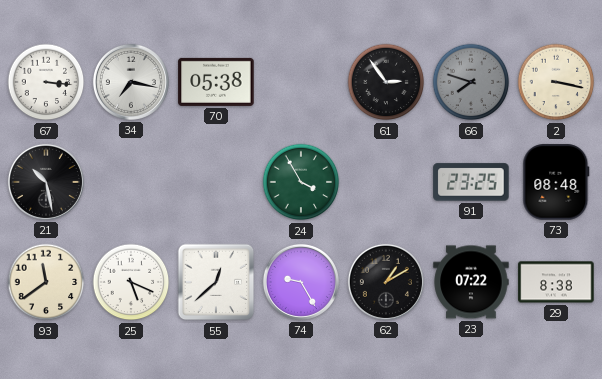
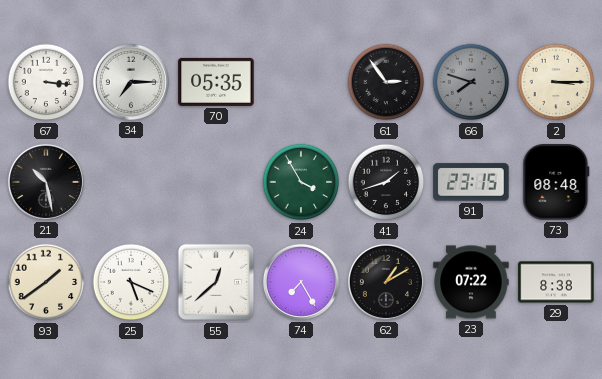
34: 7:17 -> 7:15
70: 05:38 -> 05:35
2: 3:17 -> 3:15
41: none -> 1:42
91: 23:25 -> 23:15
93: 11:39 -> 1:39
74: 9:25 -> 7:25
